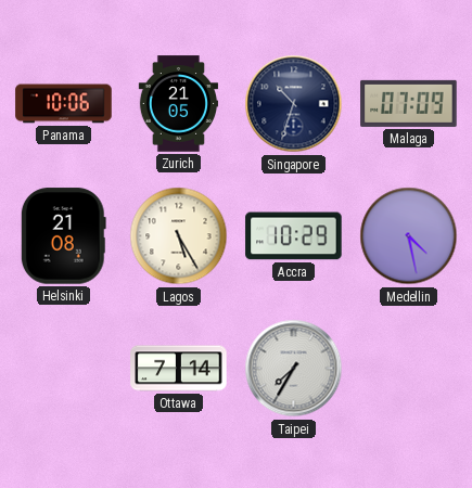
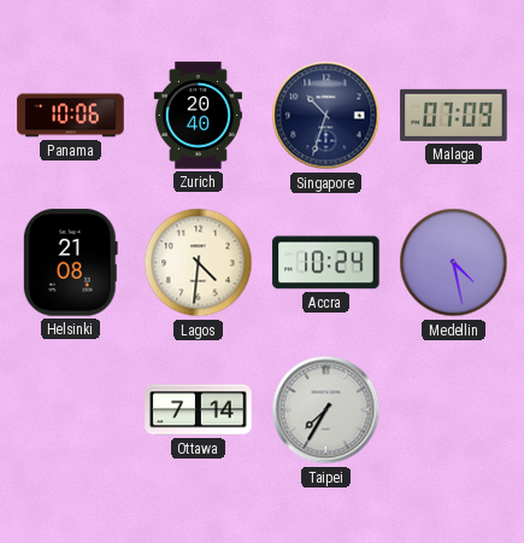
Zurich: 21:05 -> 20:40
Lagos: 5:25 -> 4:31
Accra: 10:29 -> 10:24
